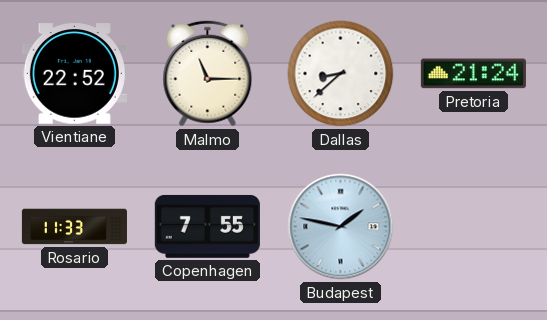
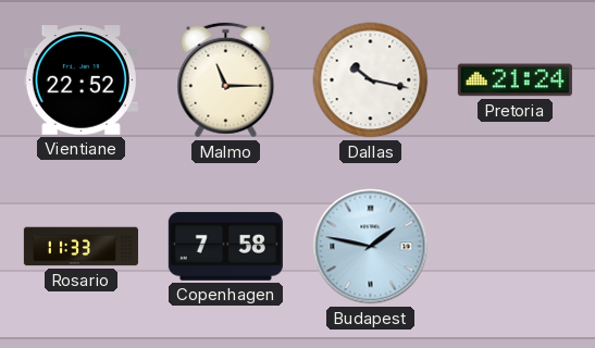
Dallas: 8:38 -> 10:17
Copenhagen: 7:55 -> 7:58
